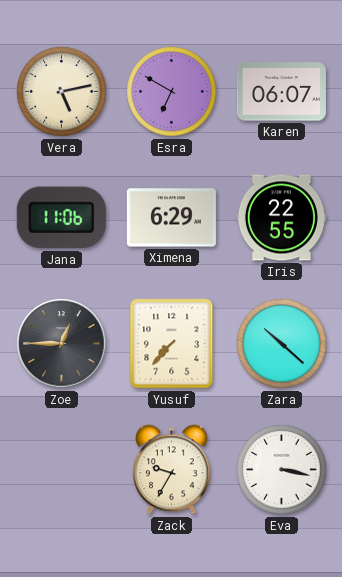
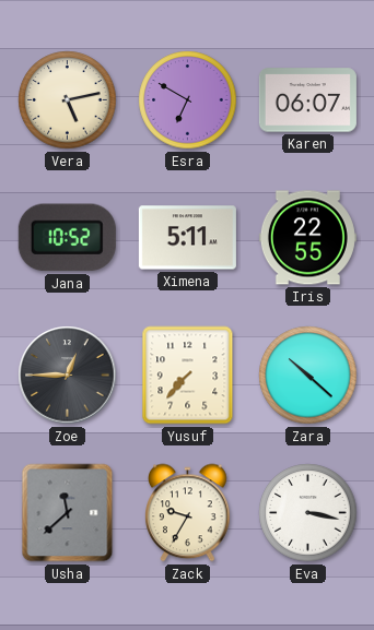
Jana: 11:06 -> 10:52
Ximena: 6:29 -> 5:11
Usha: none -> 11:38
